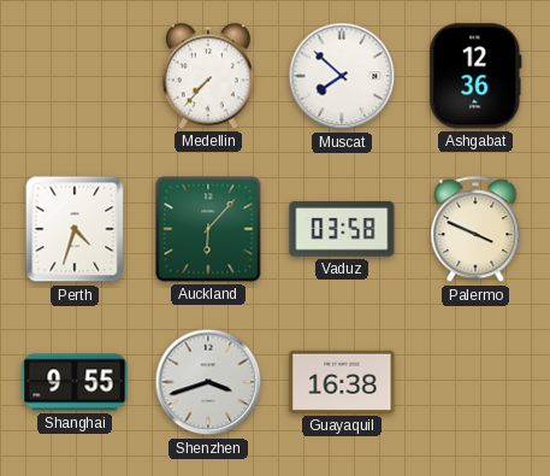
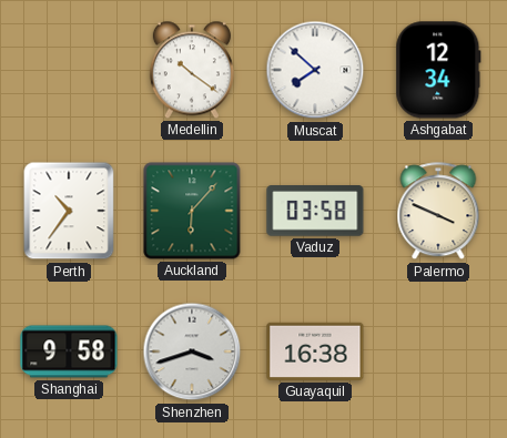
Medellin: 7:37 -> 10:21
Ashgabat: 12:36 -> 12:34
Perth: 4:33 -> 10:36
Shanghai: 9:55 -> 9:58
